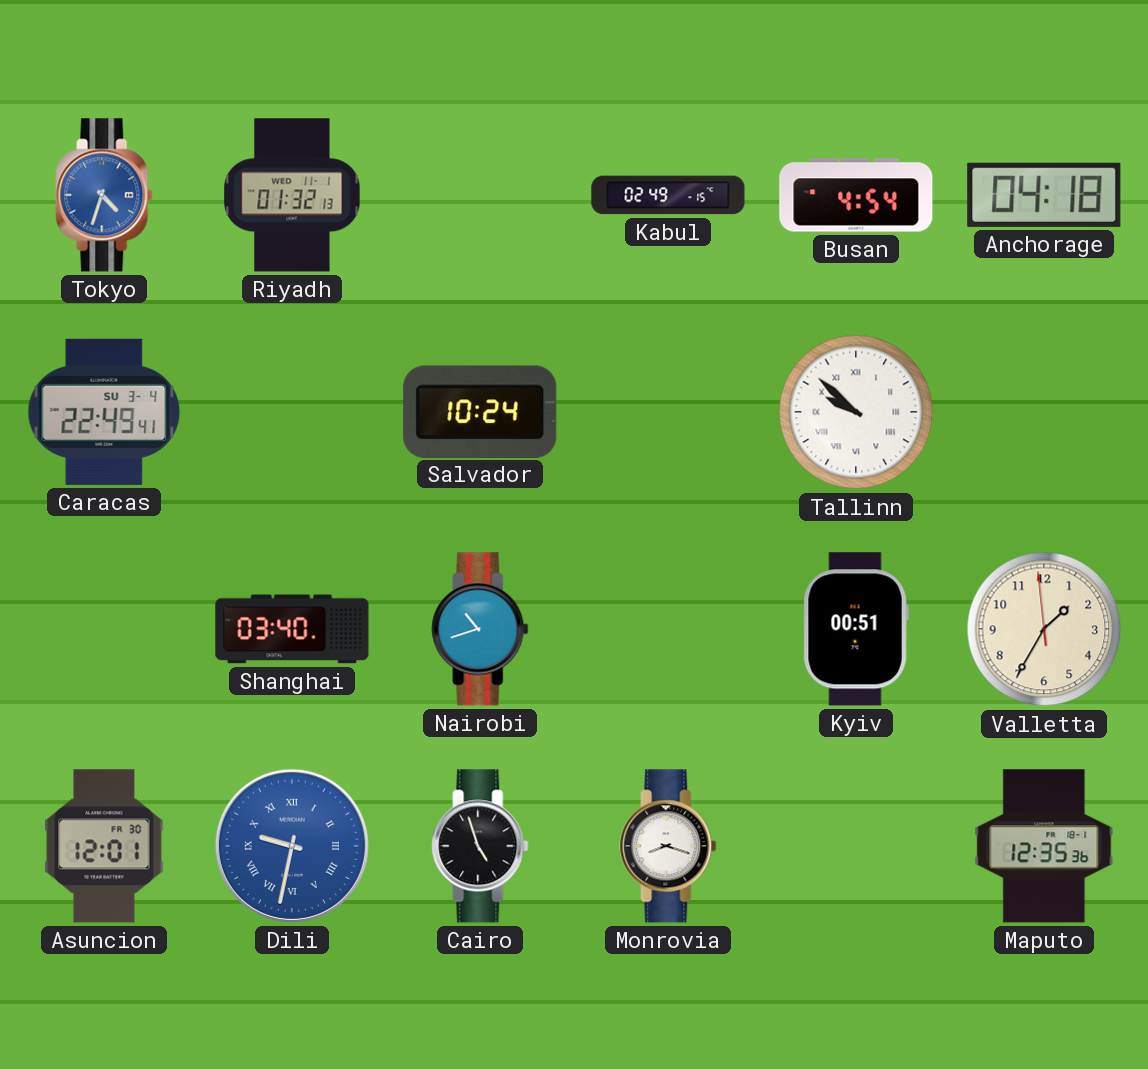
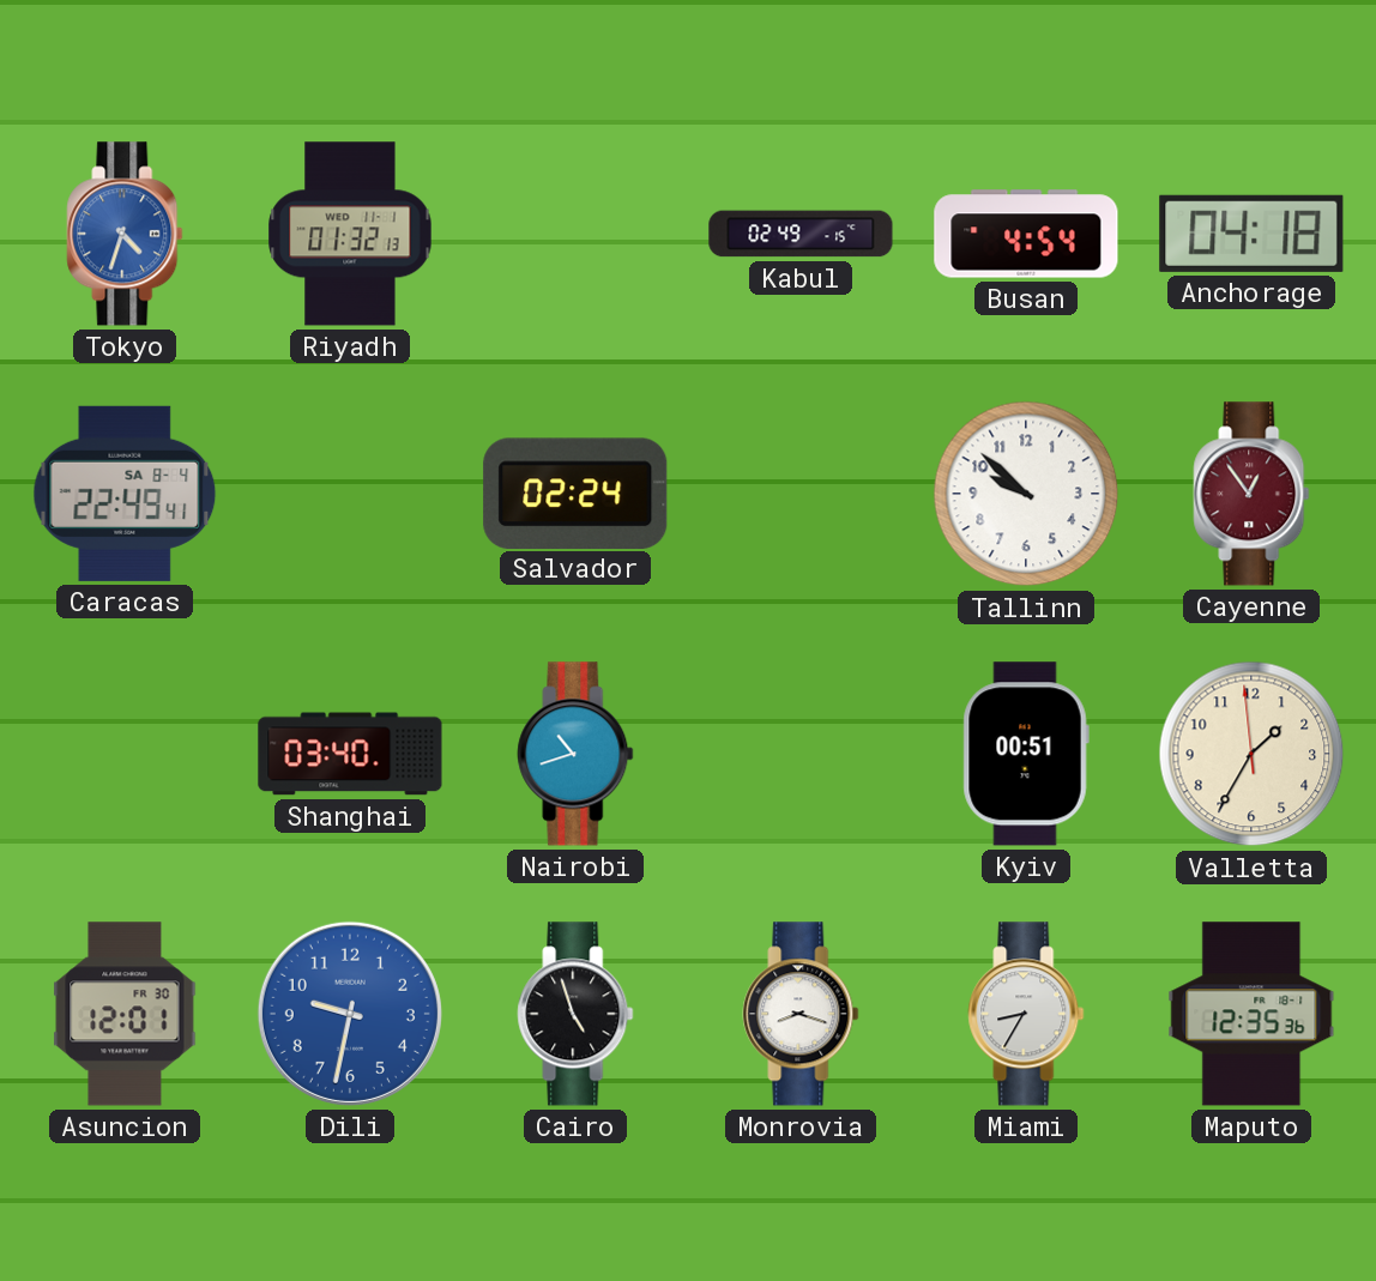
Caracas date: SU 3-4 -> SA 8-4
Salvador: 10:24 -> 02:24
Tallinn numerals: Roman -> Arabic
Cayenne: none -> 12:54
Dili numerals: Roman -> Arabic
Miami: none -> 8:35
